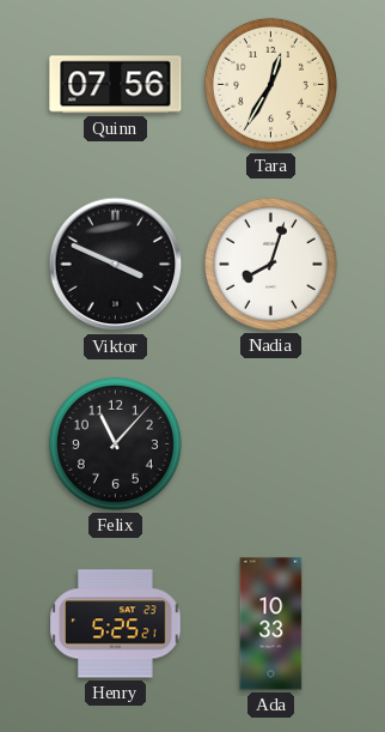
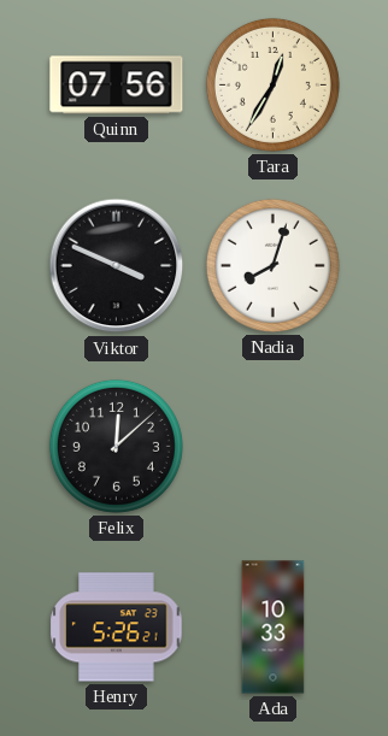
Felix: 11:07 -> 12:08
Henry: 5:25 -> 5:26
